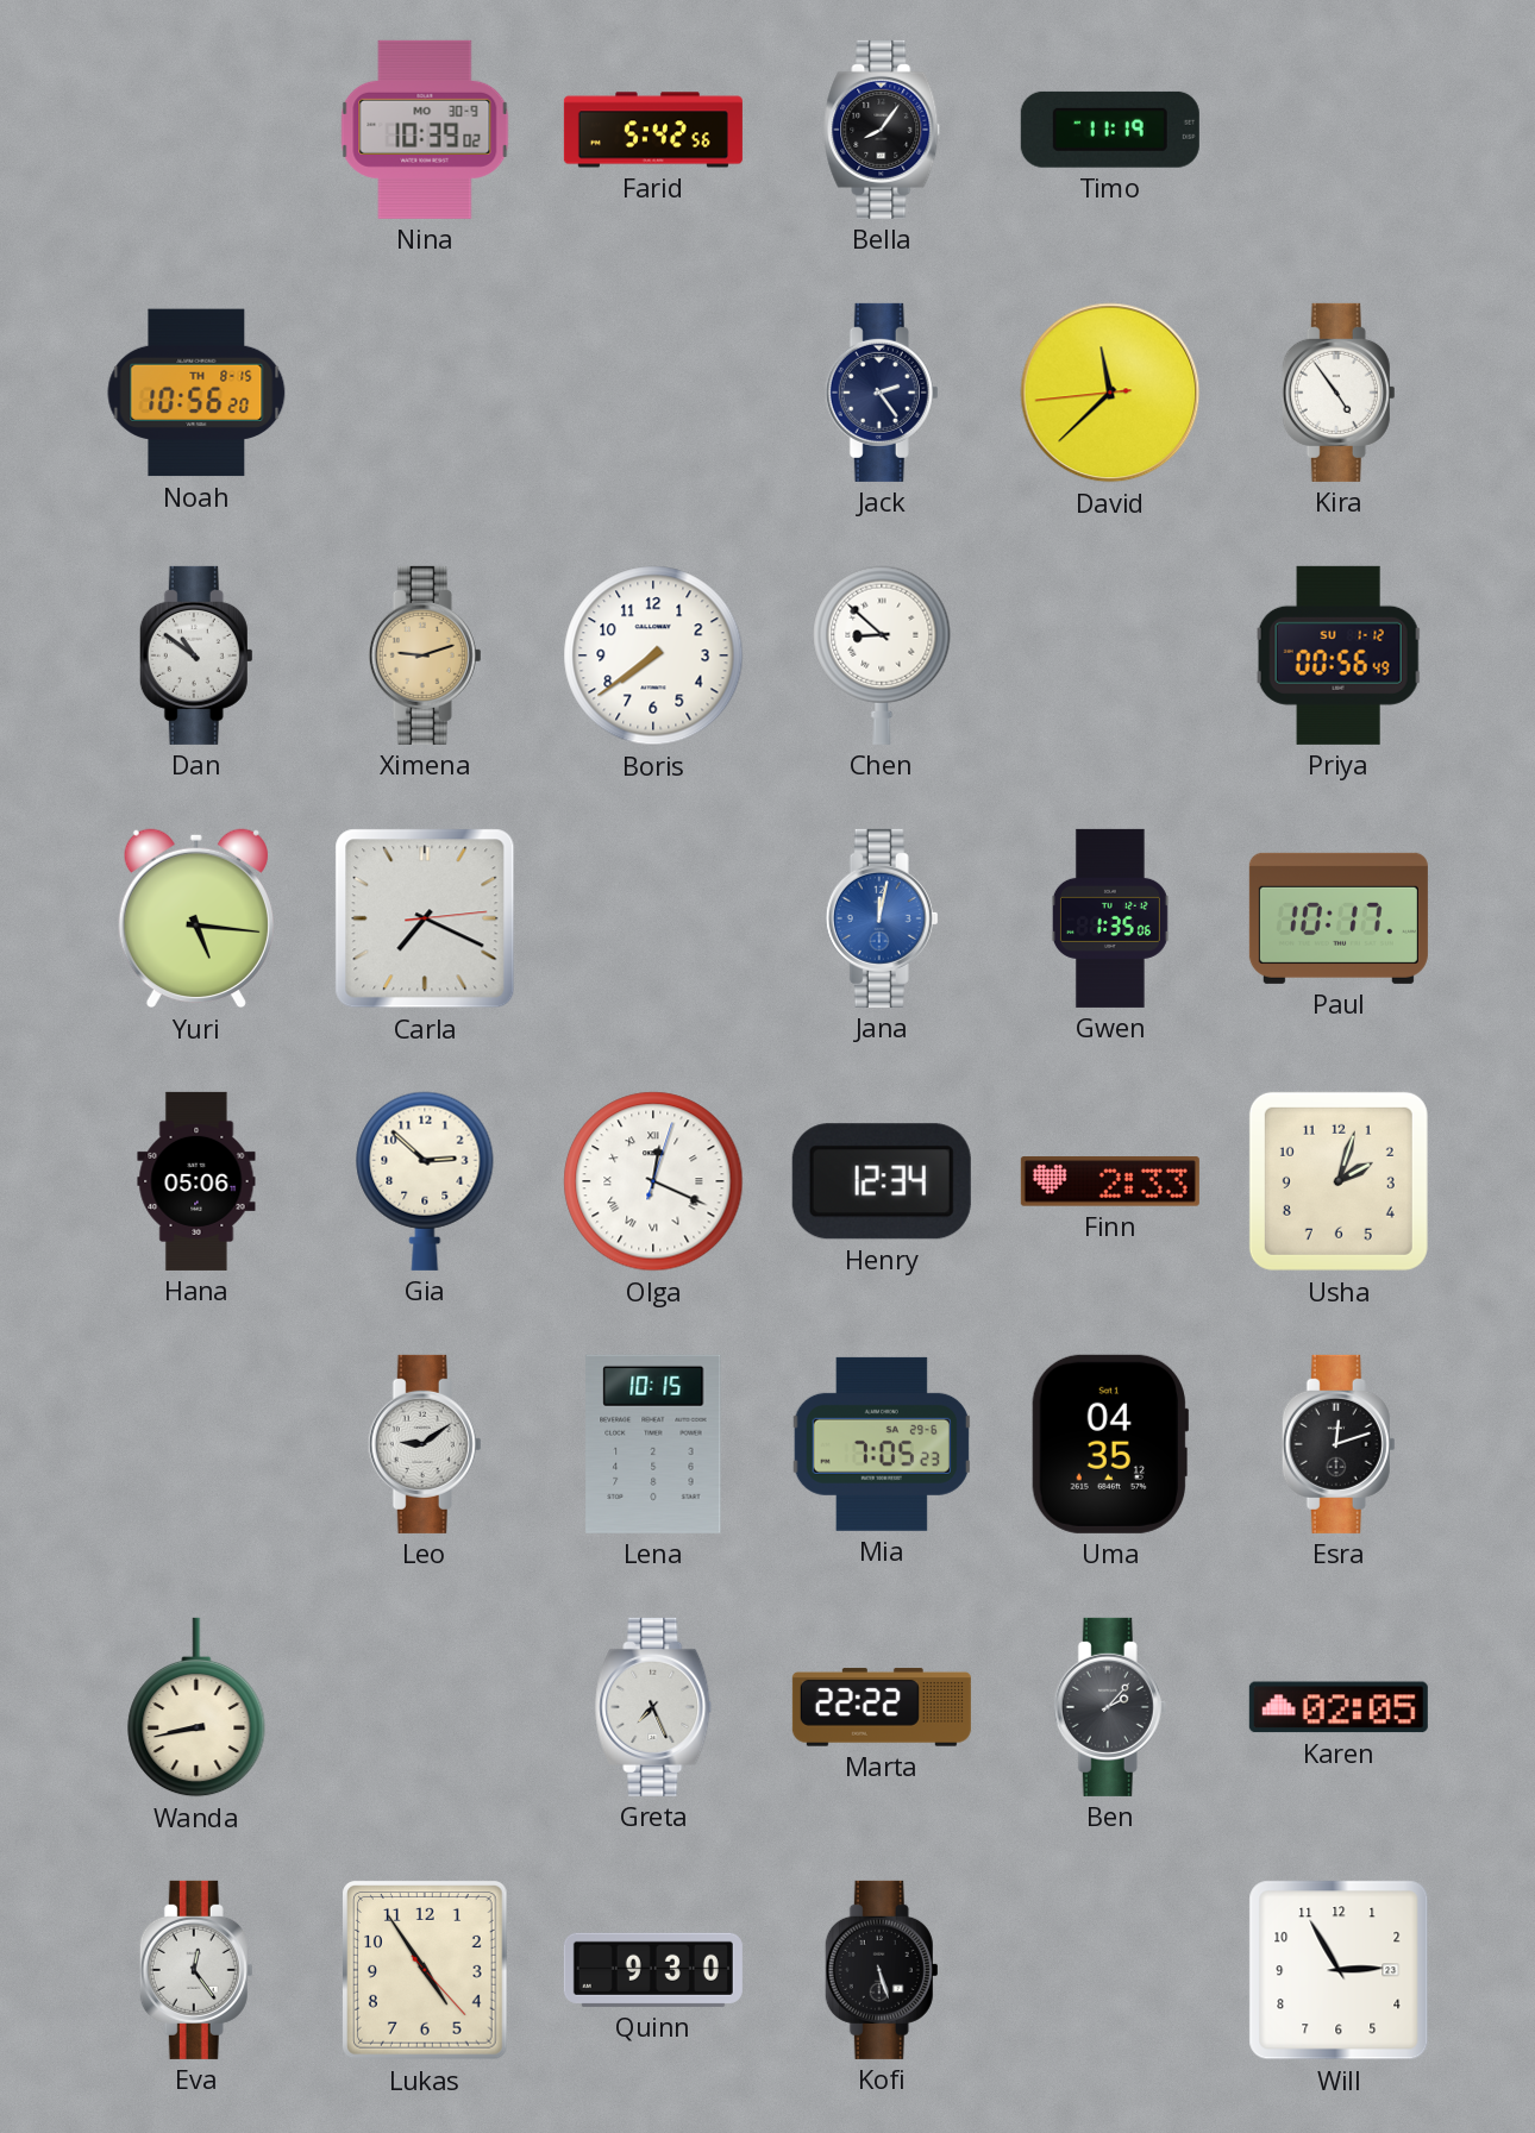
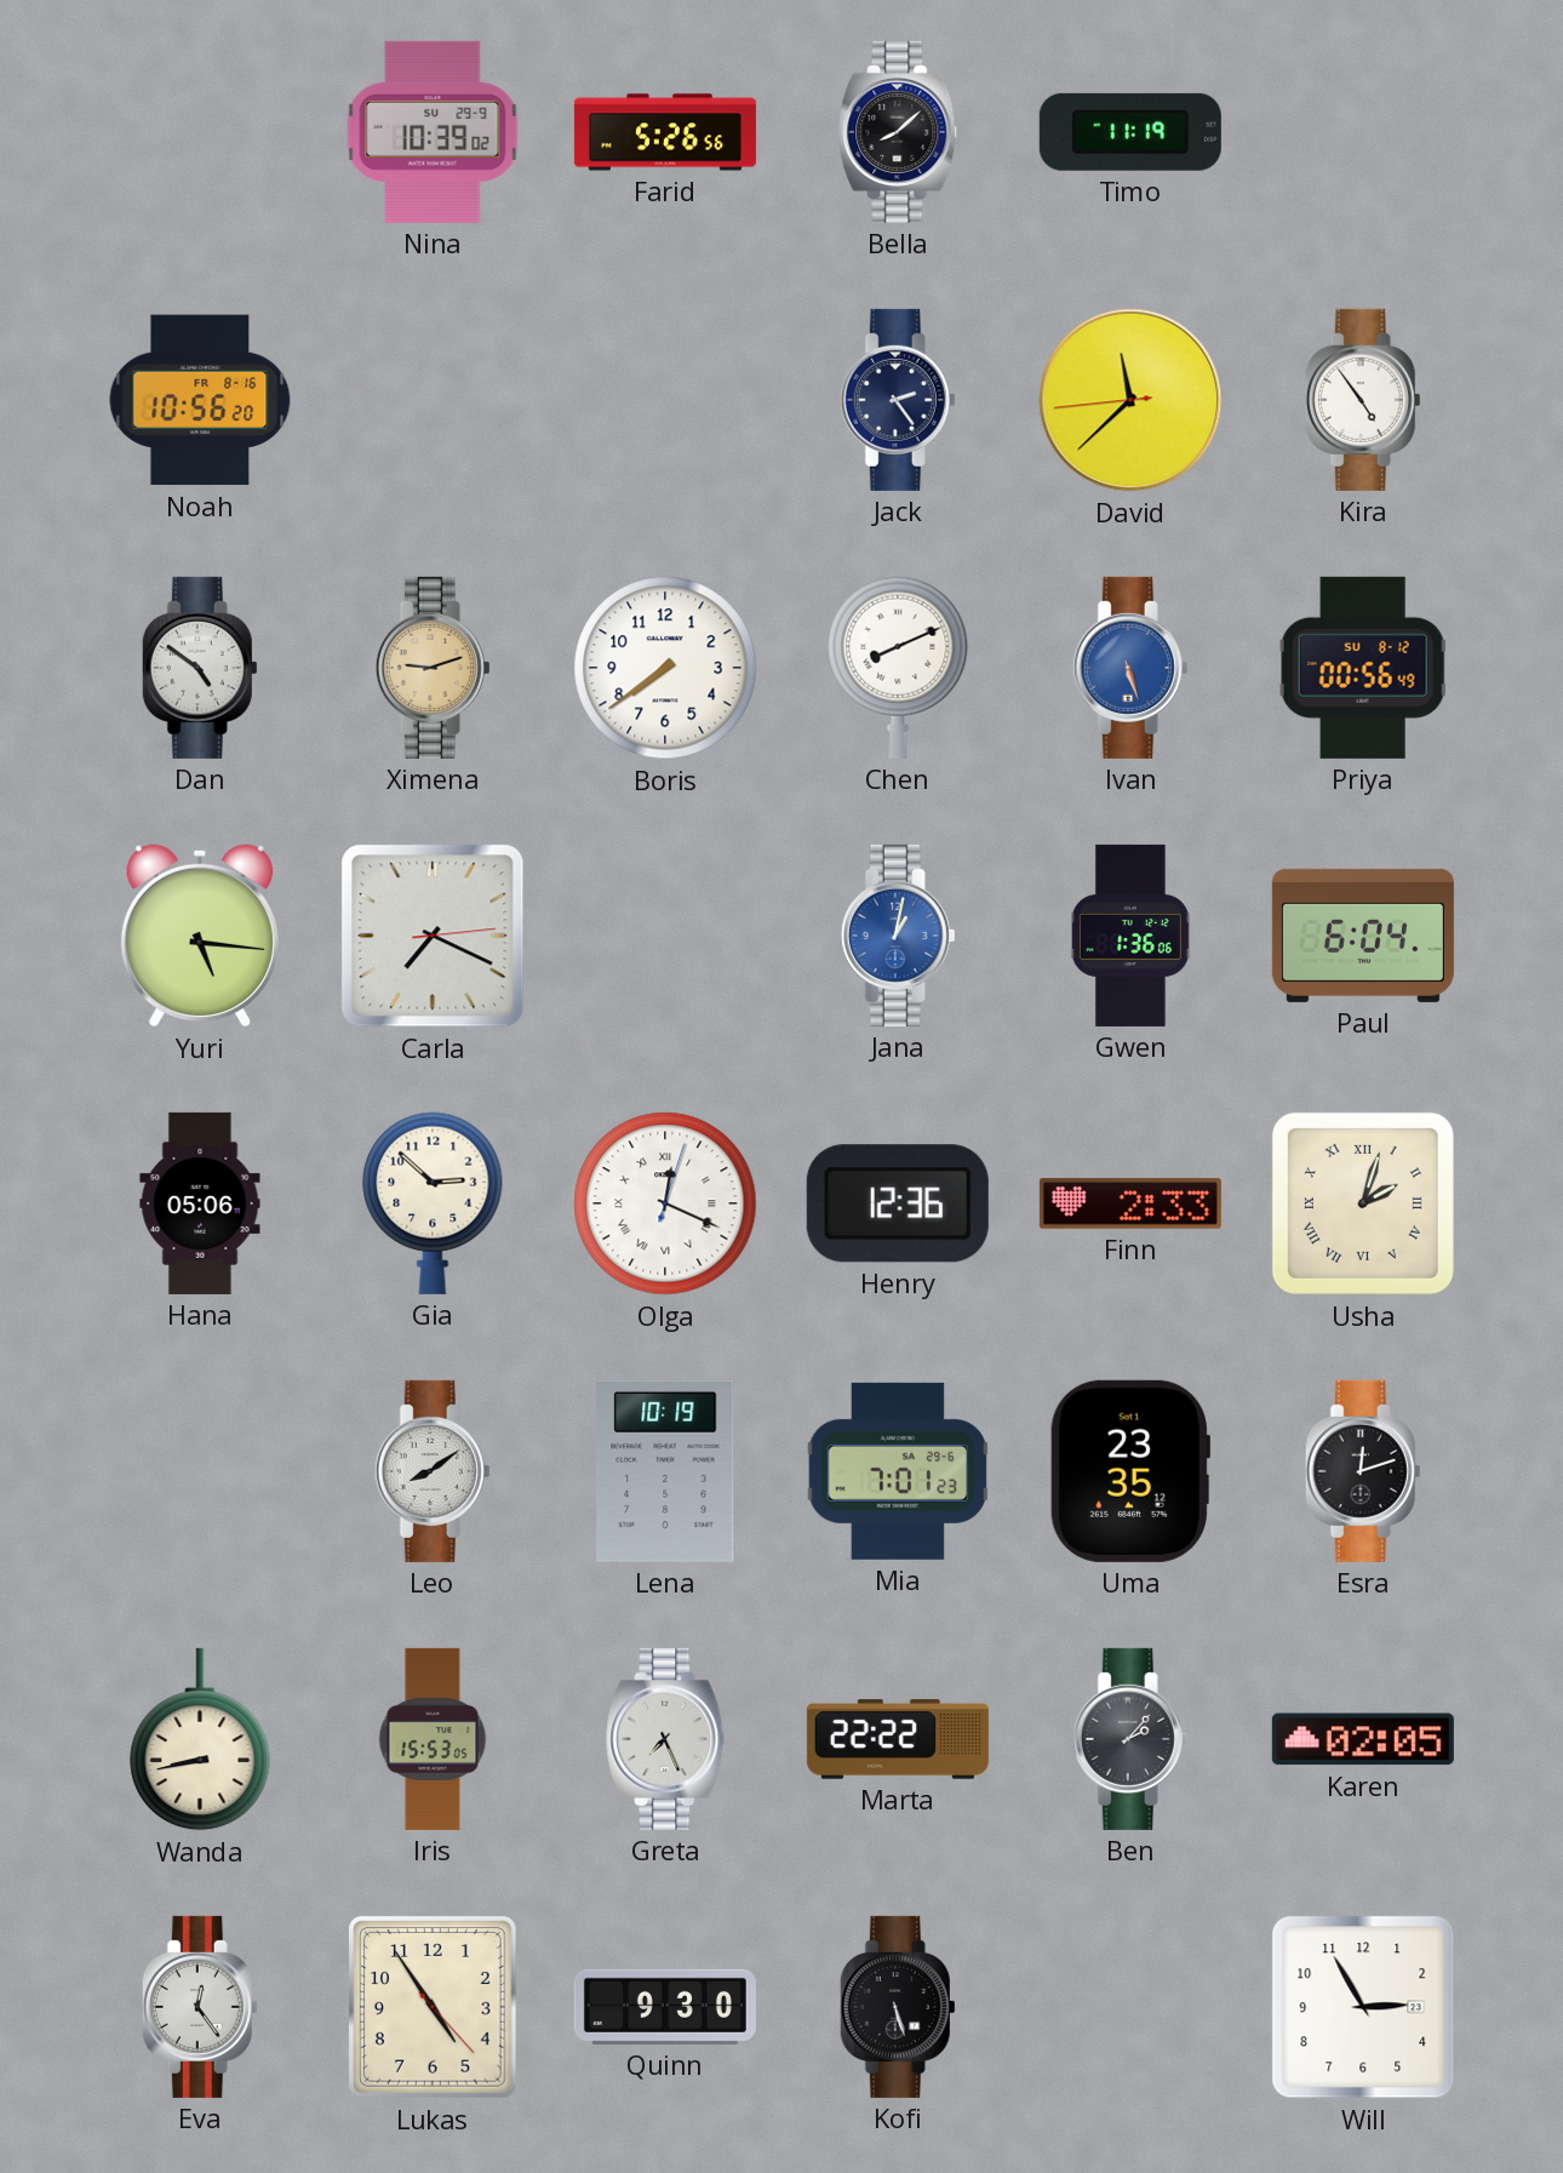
Nina date: MO 30-9 -> SU 29-9
Farid: 5:42 -> 5:26
Bella: 8:06 -> 8:08
Noah date: TH 8-15 -> FR 8-16
Dan: 10:51 -> 4:51
Chen: 8:52 -> 8:11
Ivan: none -> 5:27
Priya date: SU 1-12 -> SU 8-12
Jana: 12:02 -> 1:02
Gwen: 1:35 -> 1:36
Paul: 10:17 -> 6:04
Henry: 12:34 -> 12:36
Usha numerals: Arabic -> Roman
Leo: 9:09 -> 8:09
Lena: 10:15 -> 10:19
Mia: 7:05 -> 7:01
Uma: 04:35 -> 23:35
Iris: none -> 15:53
